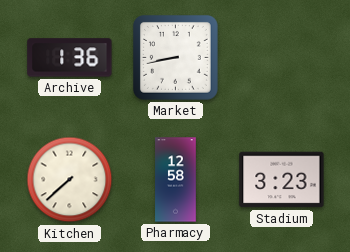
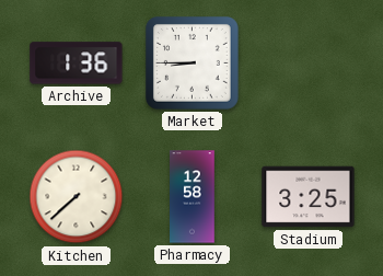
Market: 8:43 -> 8:45
Stadium: 3:23 -> 3:25
